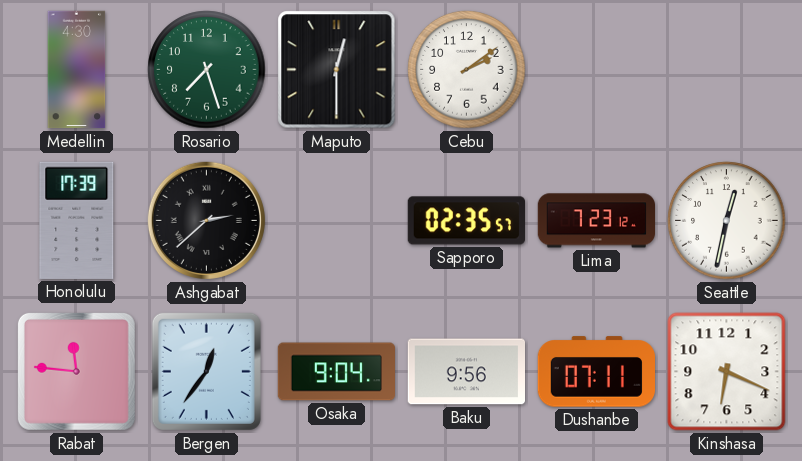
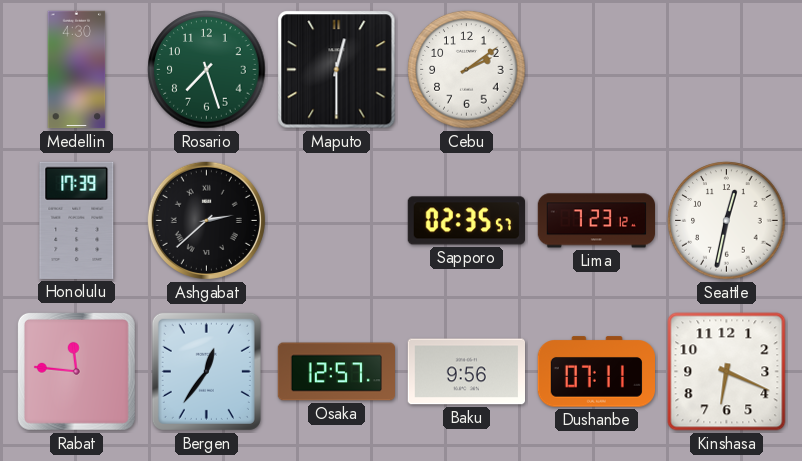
Osaka: 9:04 -> 12:57
